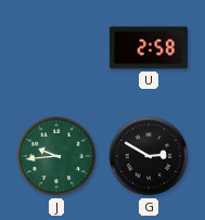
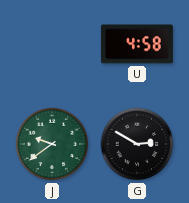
U: 2:58 -> 4:58
J: 9:44 -> 9:39
